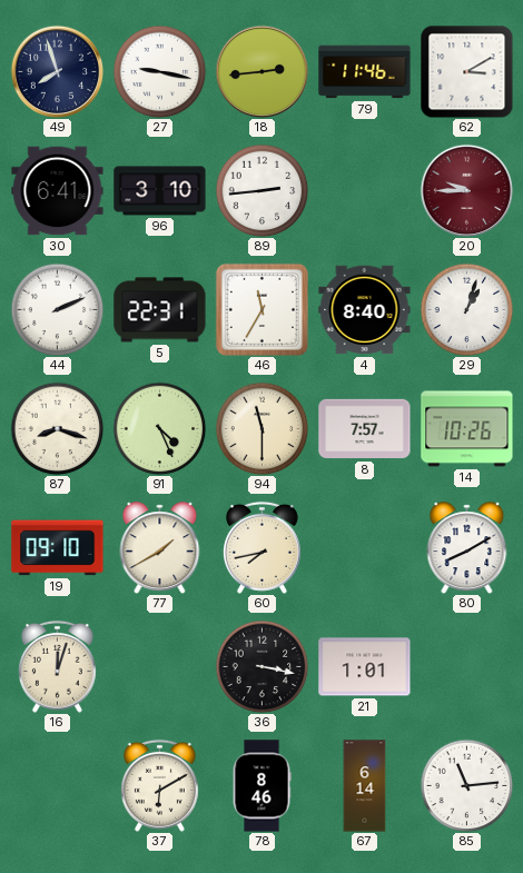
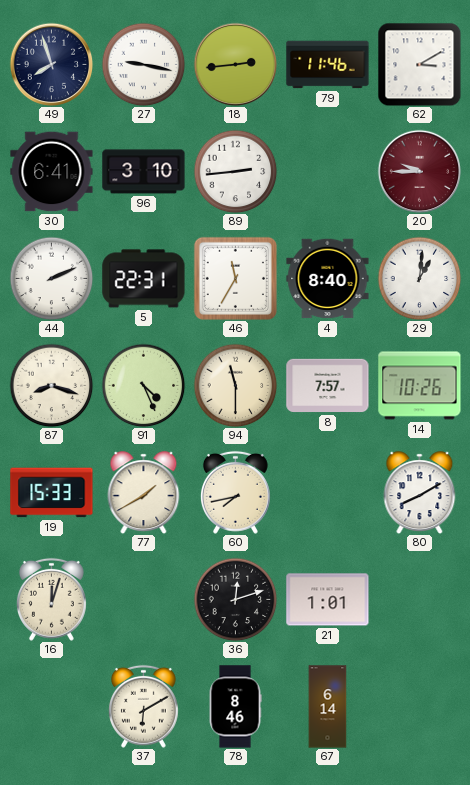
29: 1:03 -> 1:01
19: 09:10 -> 15:33
36: 3:17 -> 12:12
85: 11:14 -> none
